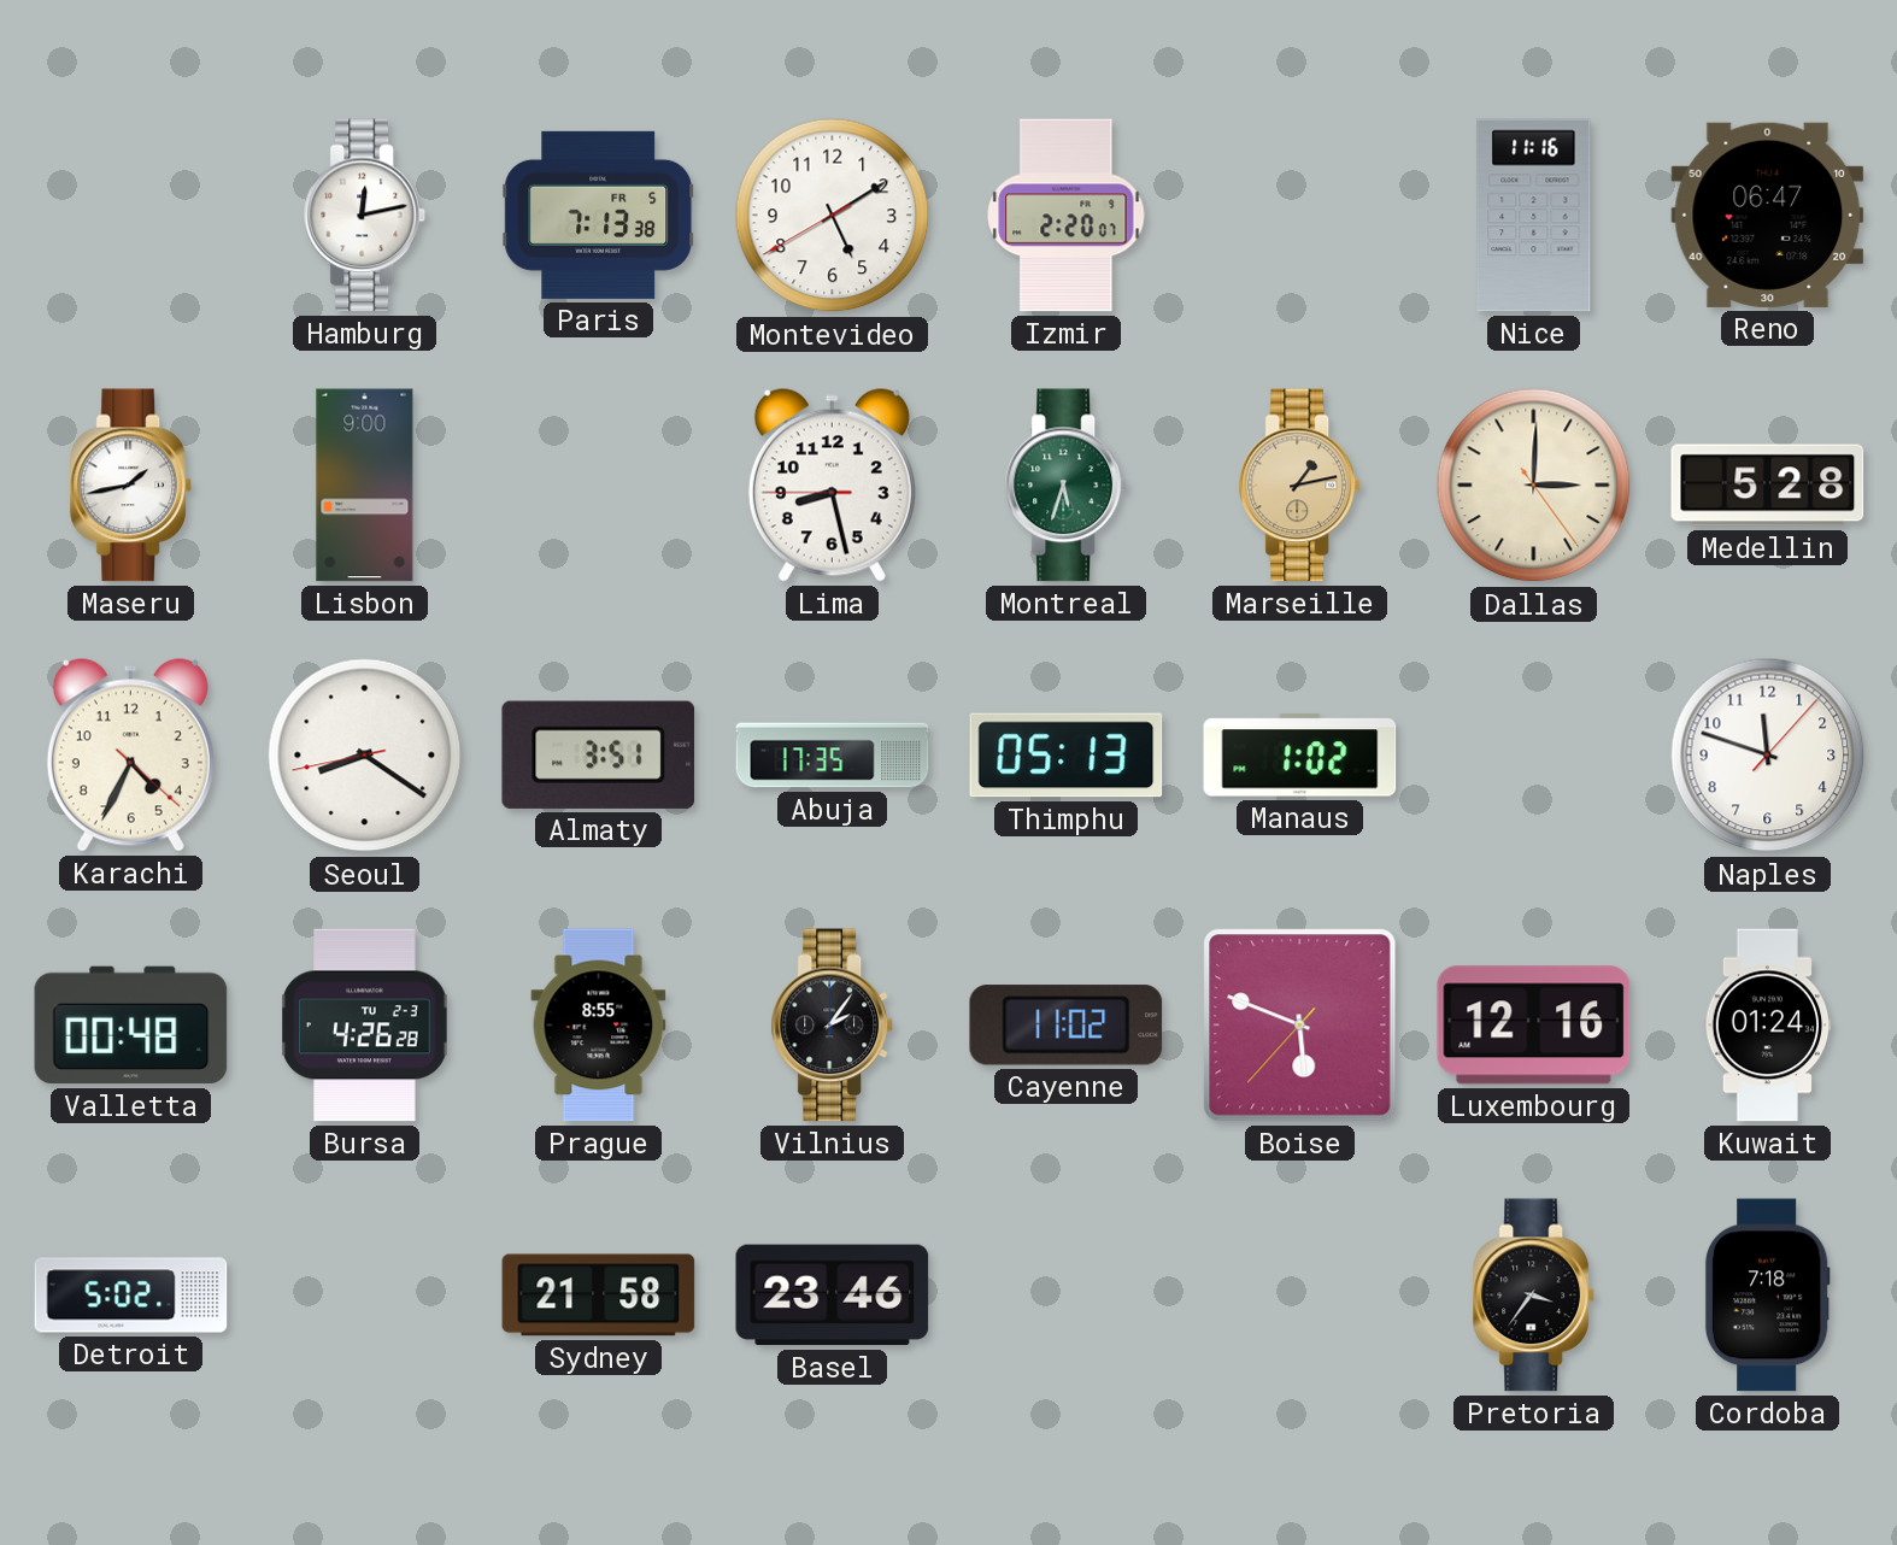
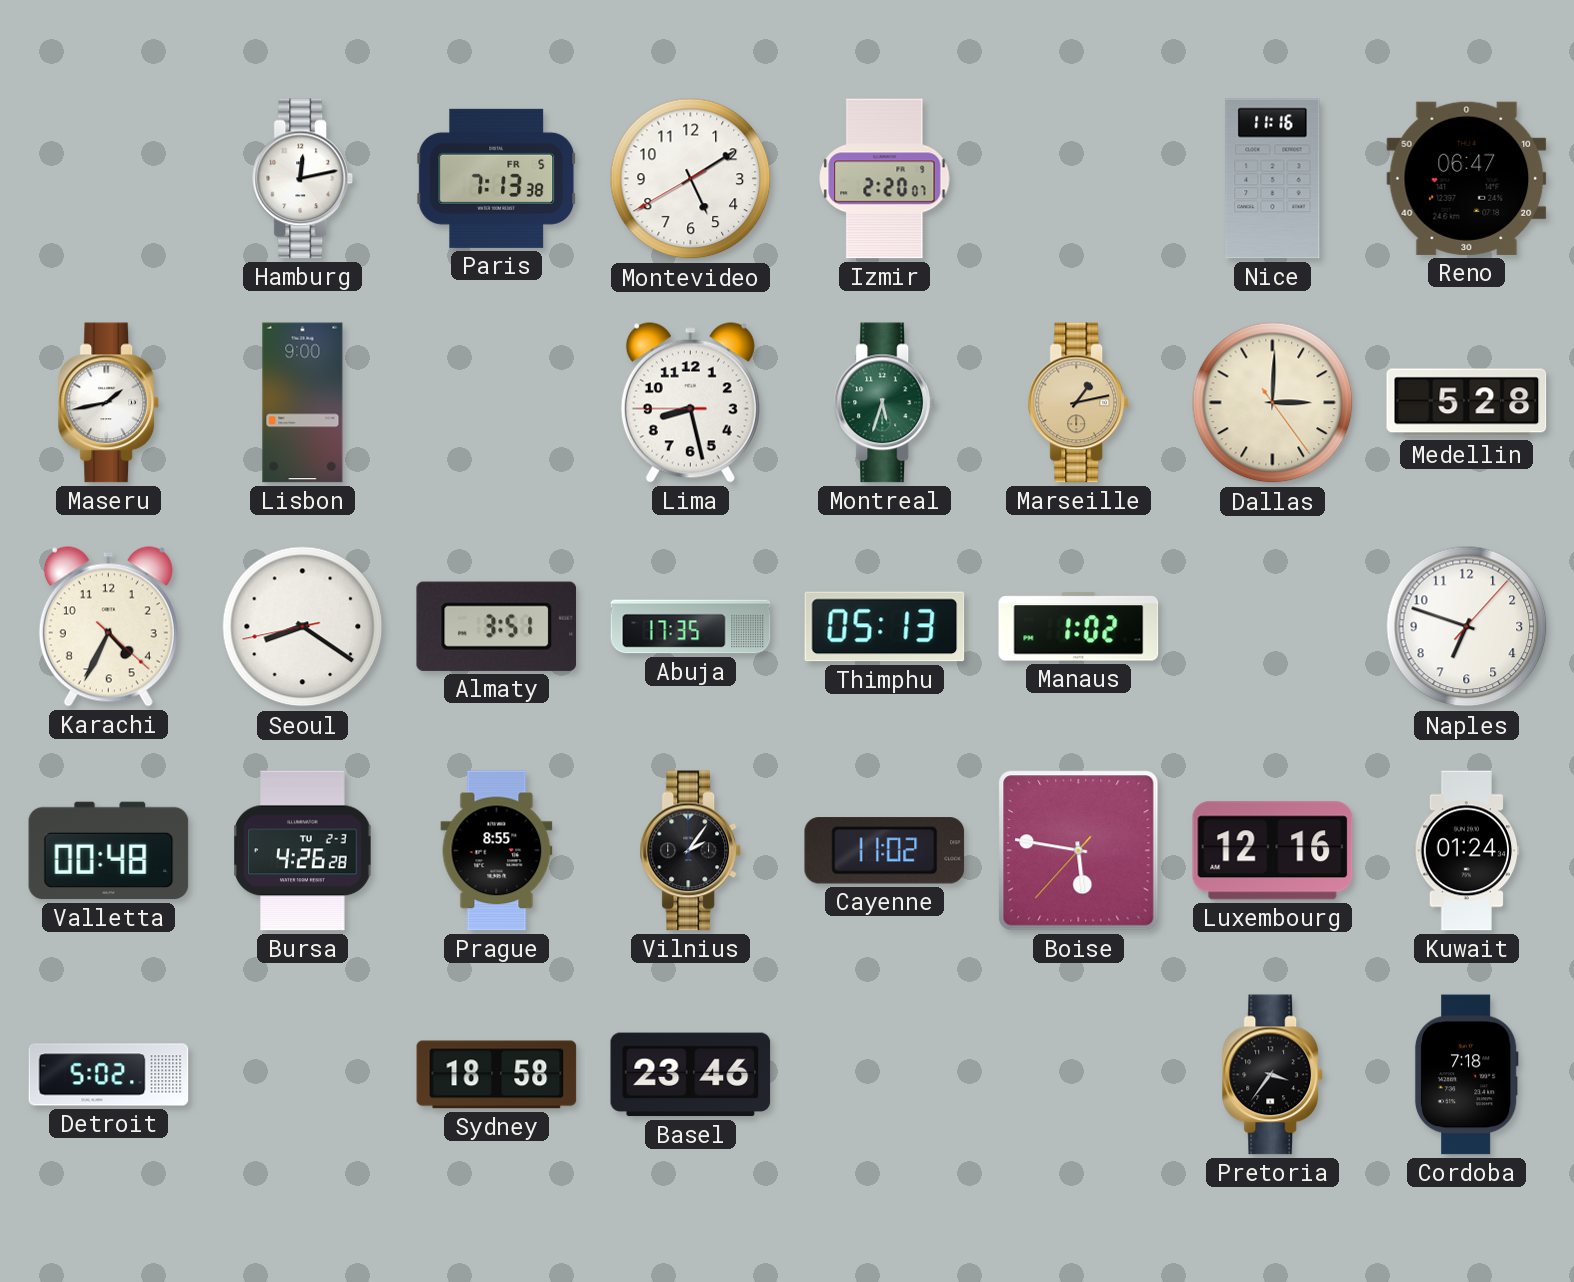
Naples: 11:48 -> 6:48
Boise: 5:48 -> 5:46
Sydney: 21:58 -> 18:58
